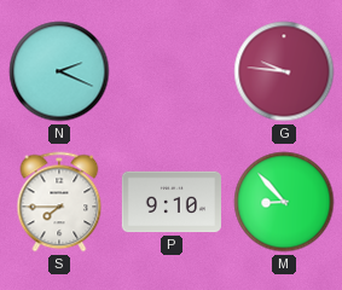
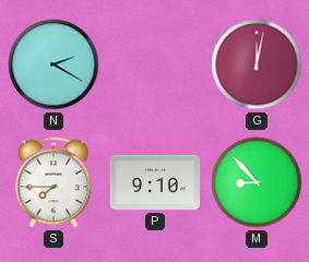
N: 2:19 -> 2:20
G: 9:46 -> 12:02
